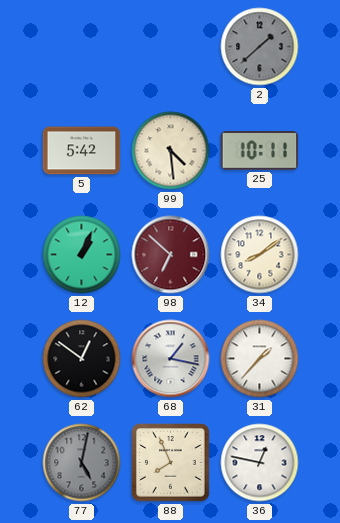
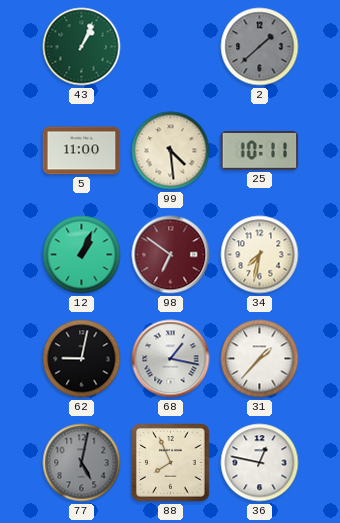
43: none -> 1:04
5: 5:42 -> 11:00
98: 6:52 -> 6:51
34: 8:09 -> 7:32
62: 12:51 -> 9:02
